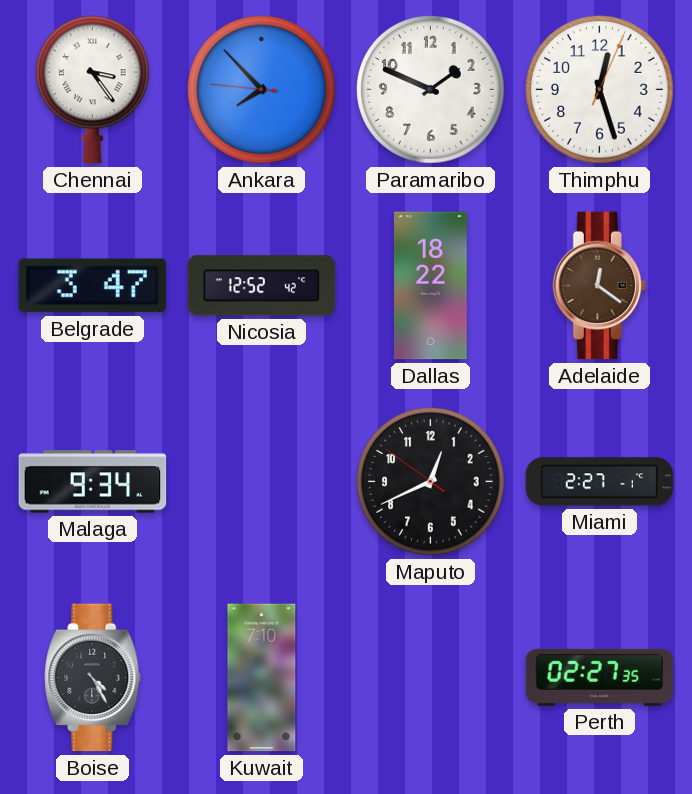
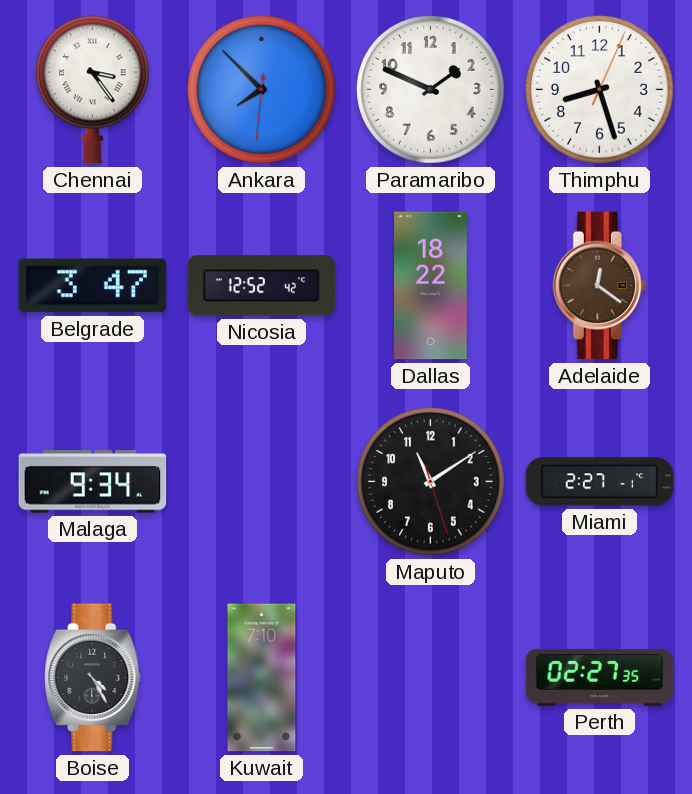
Ankara: 7:52:46 -> 7:52:31
Thimphu: 12:27 -> 8:27
Maputo: 12:40 -> 11:09
